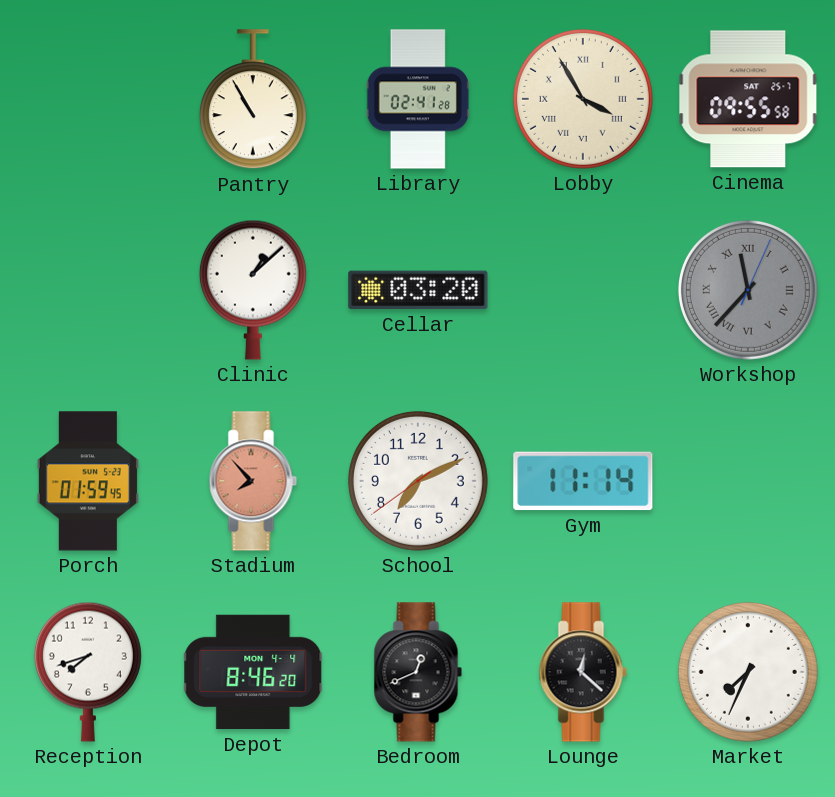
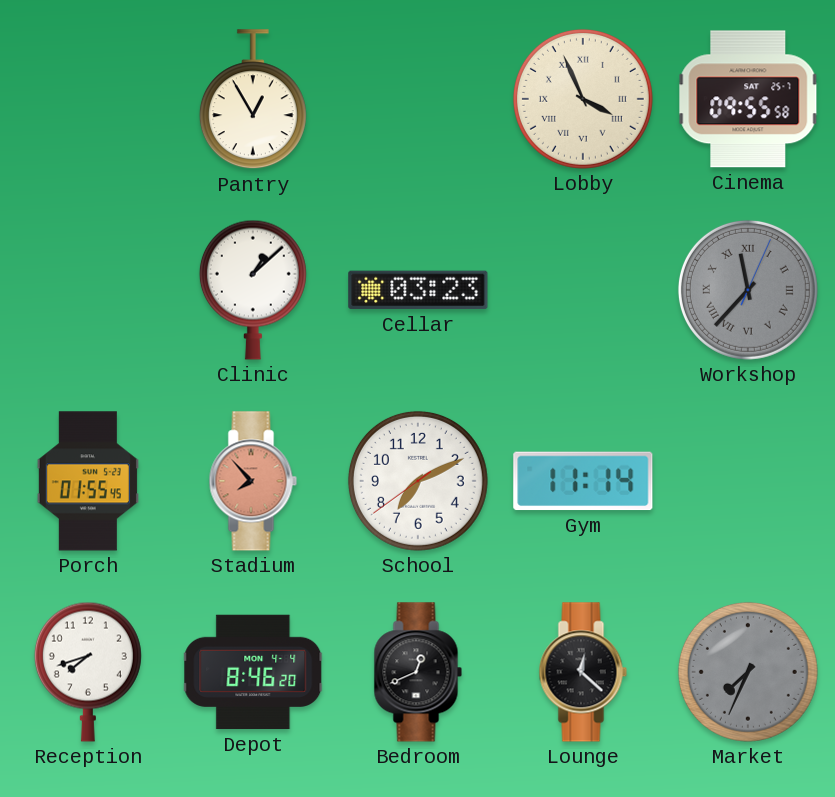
Pantry: 10:55 -> 12:55
Library: 02:41 -> none
Lobby: 3:55 -> 3:56
Cellar: 03:20 -> 03:23
Porch: 01:59 -> 01:55
Market dial: white -> grey
